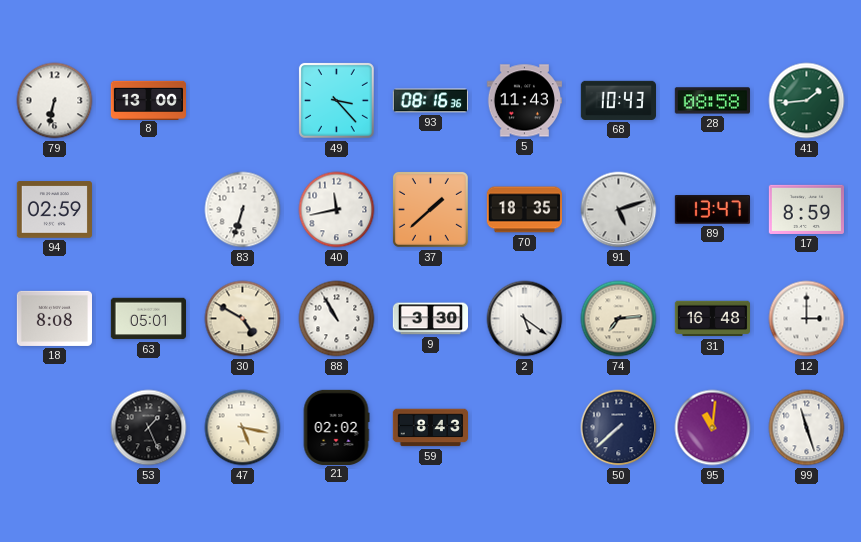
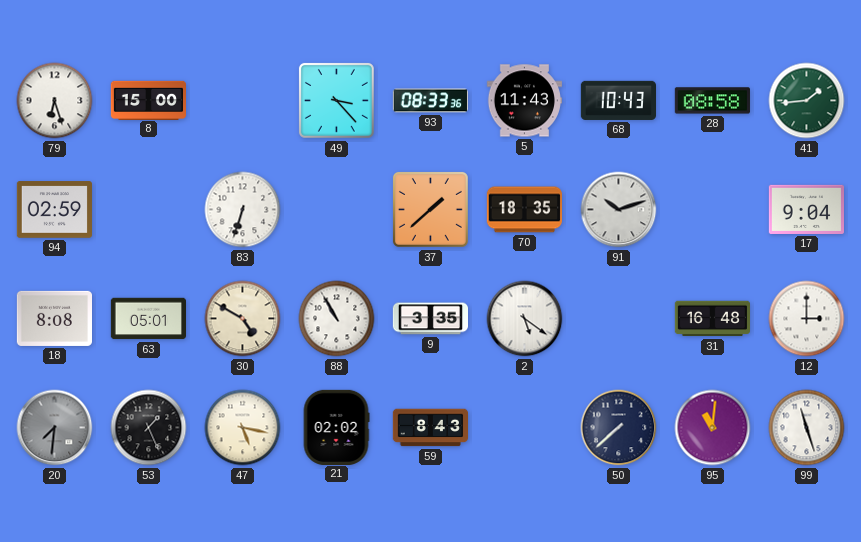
79: 6:32 -> 6:27
8: 13:00 -> 15:00
93: 08:16 -> 08:33
40: 11:43 -> none
91: 5:12 -> 10:12
89: 13:47 -> none
17: 8:59 -> 9:04
9: 3:30 -> 3:35
74: 7:14 -> none
20: none -> 7:31
